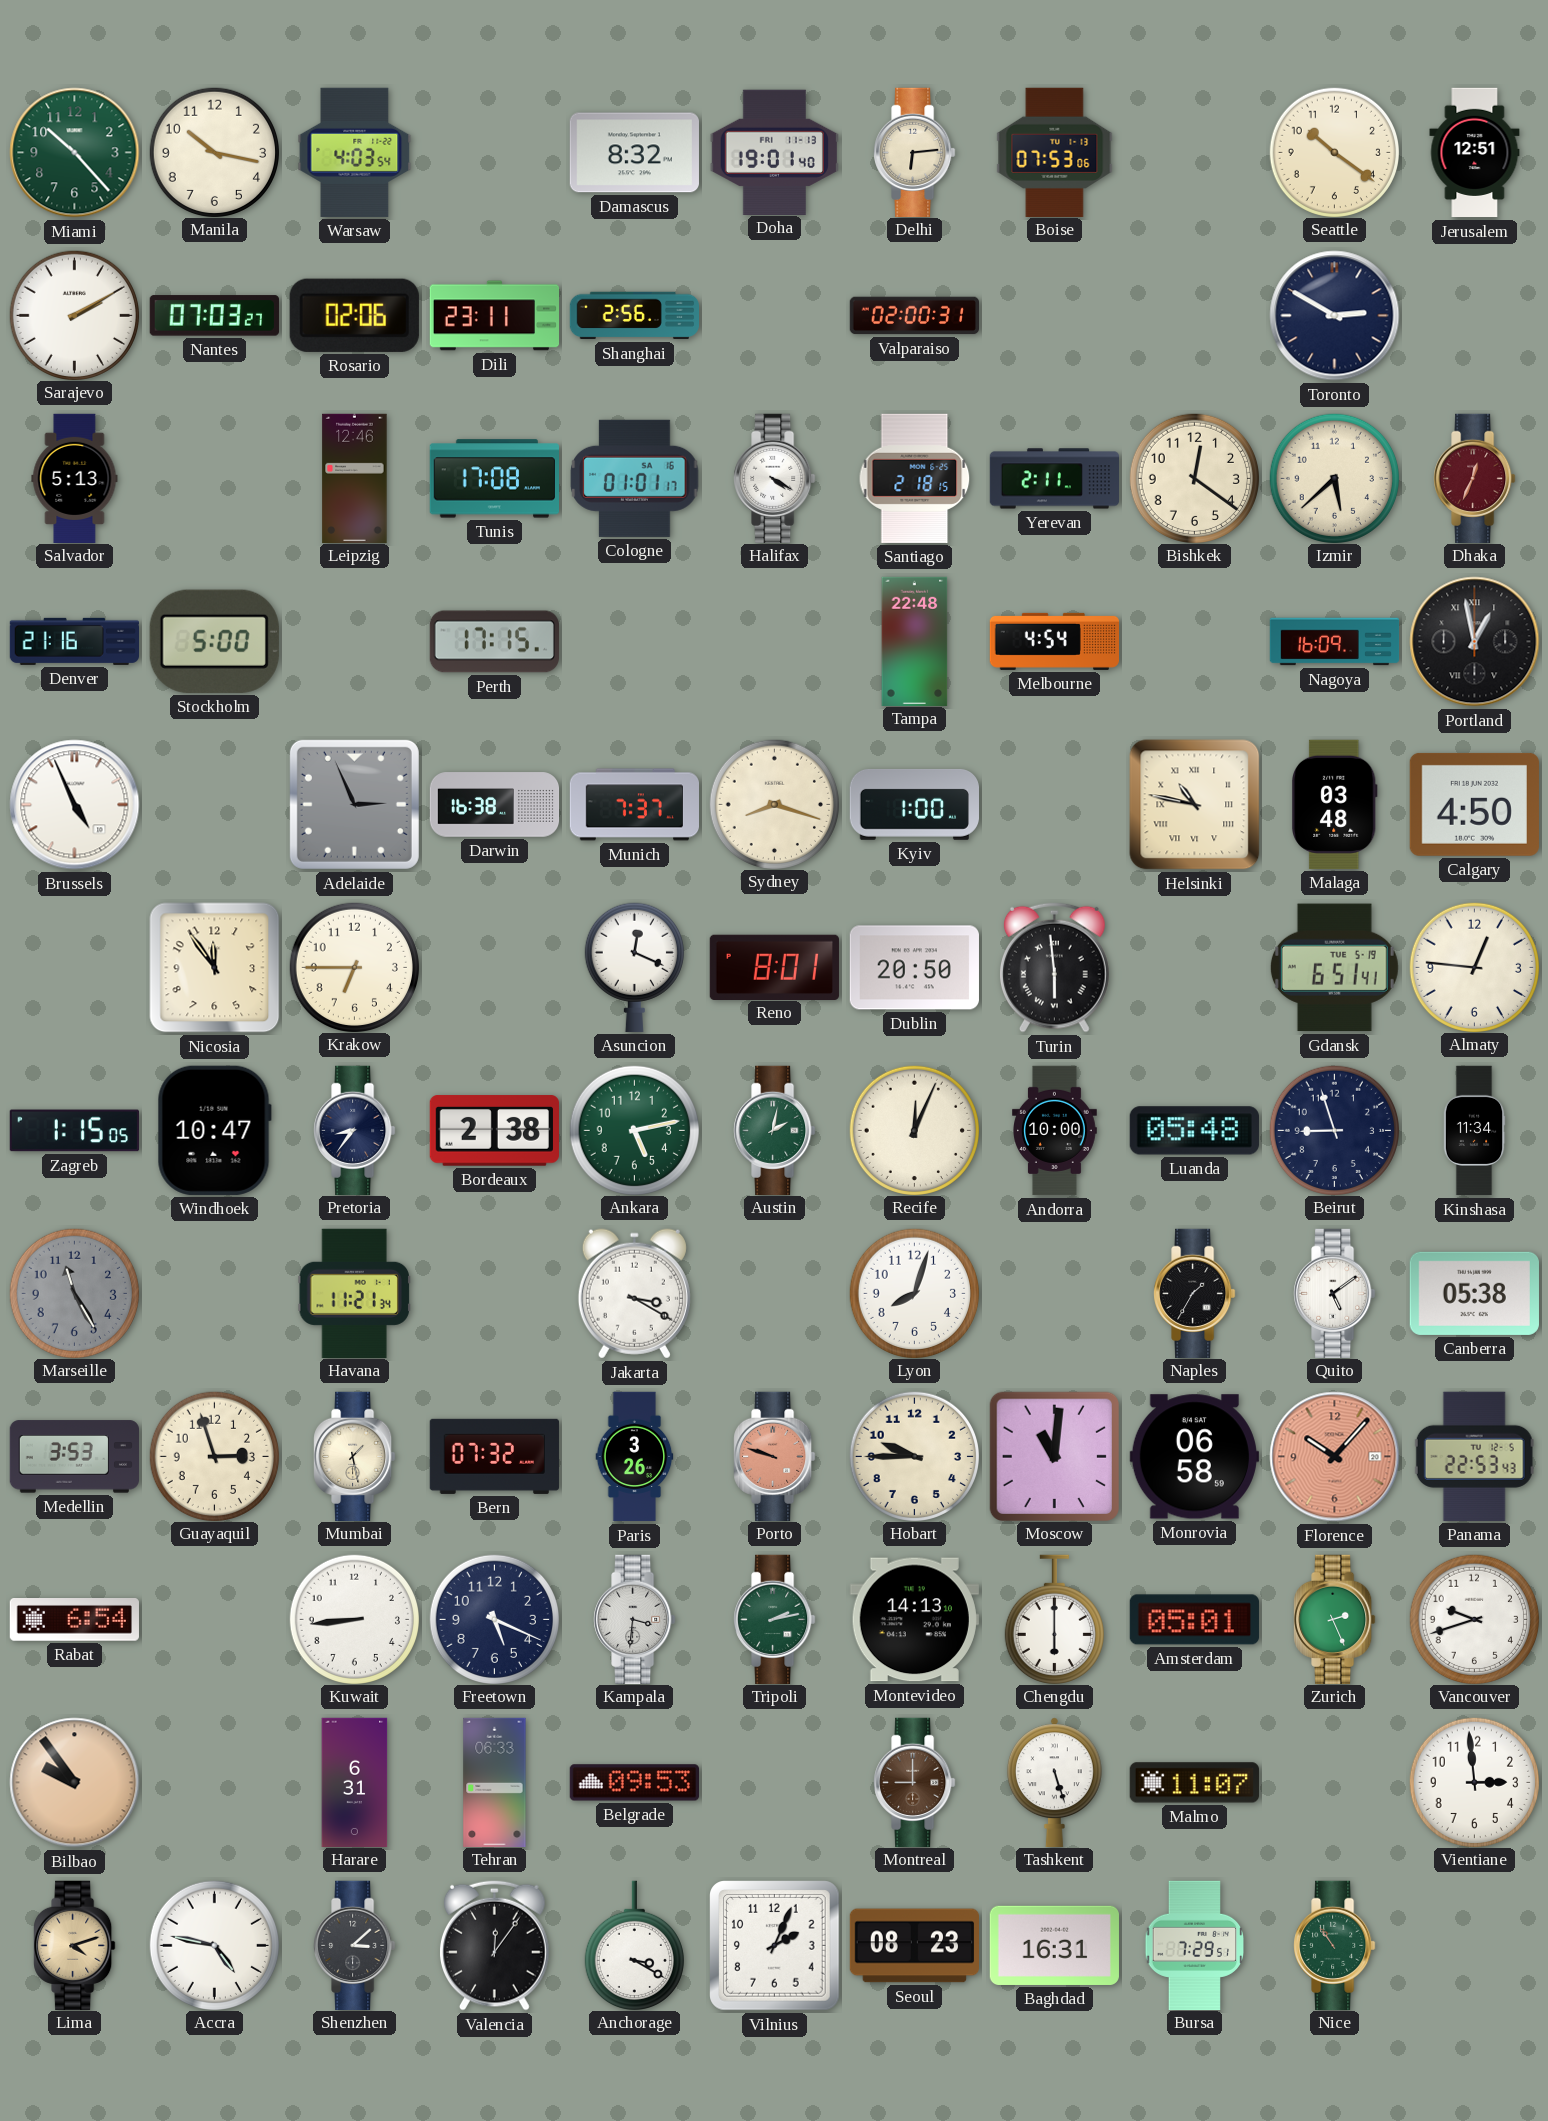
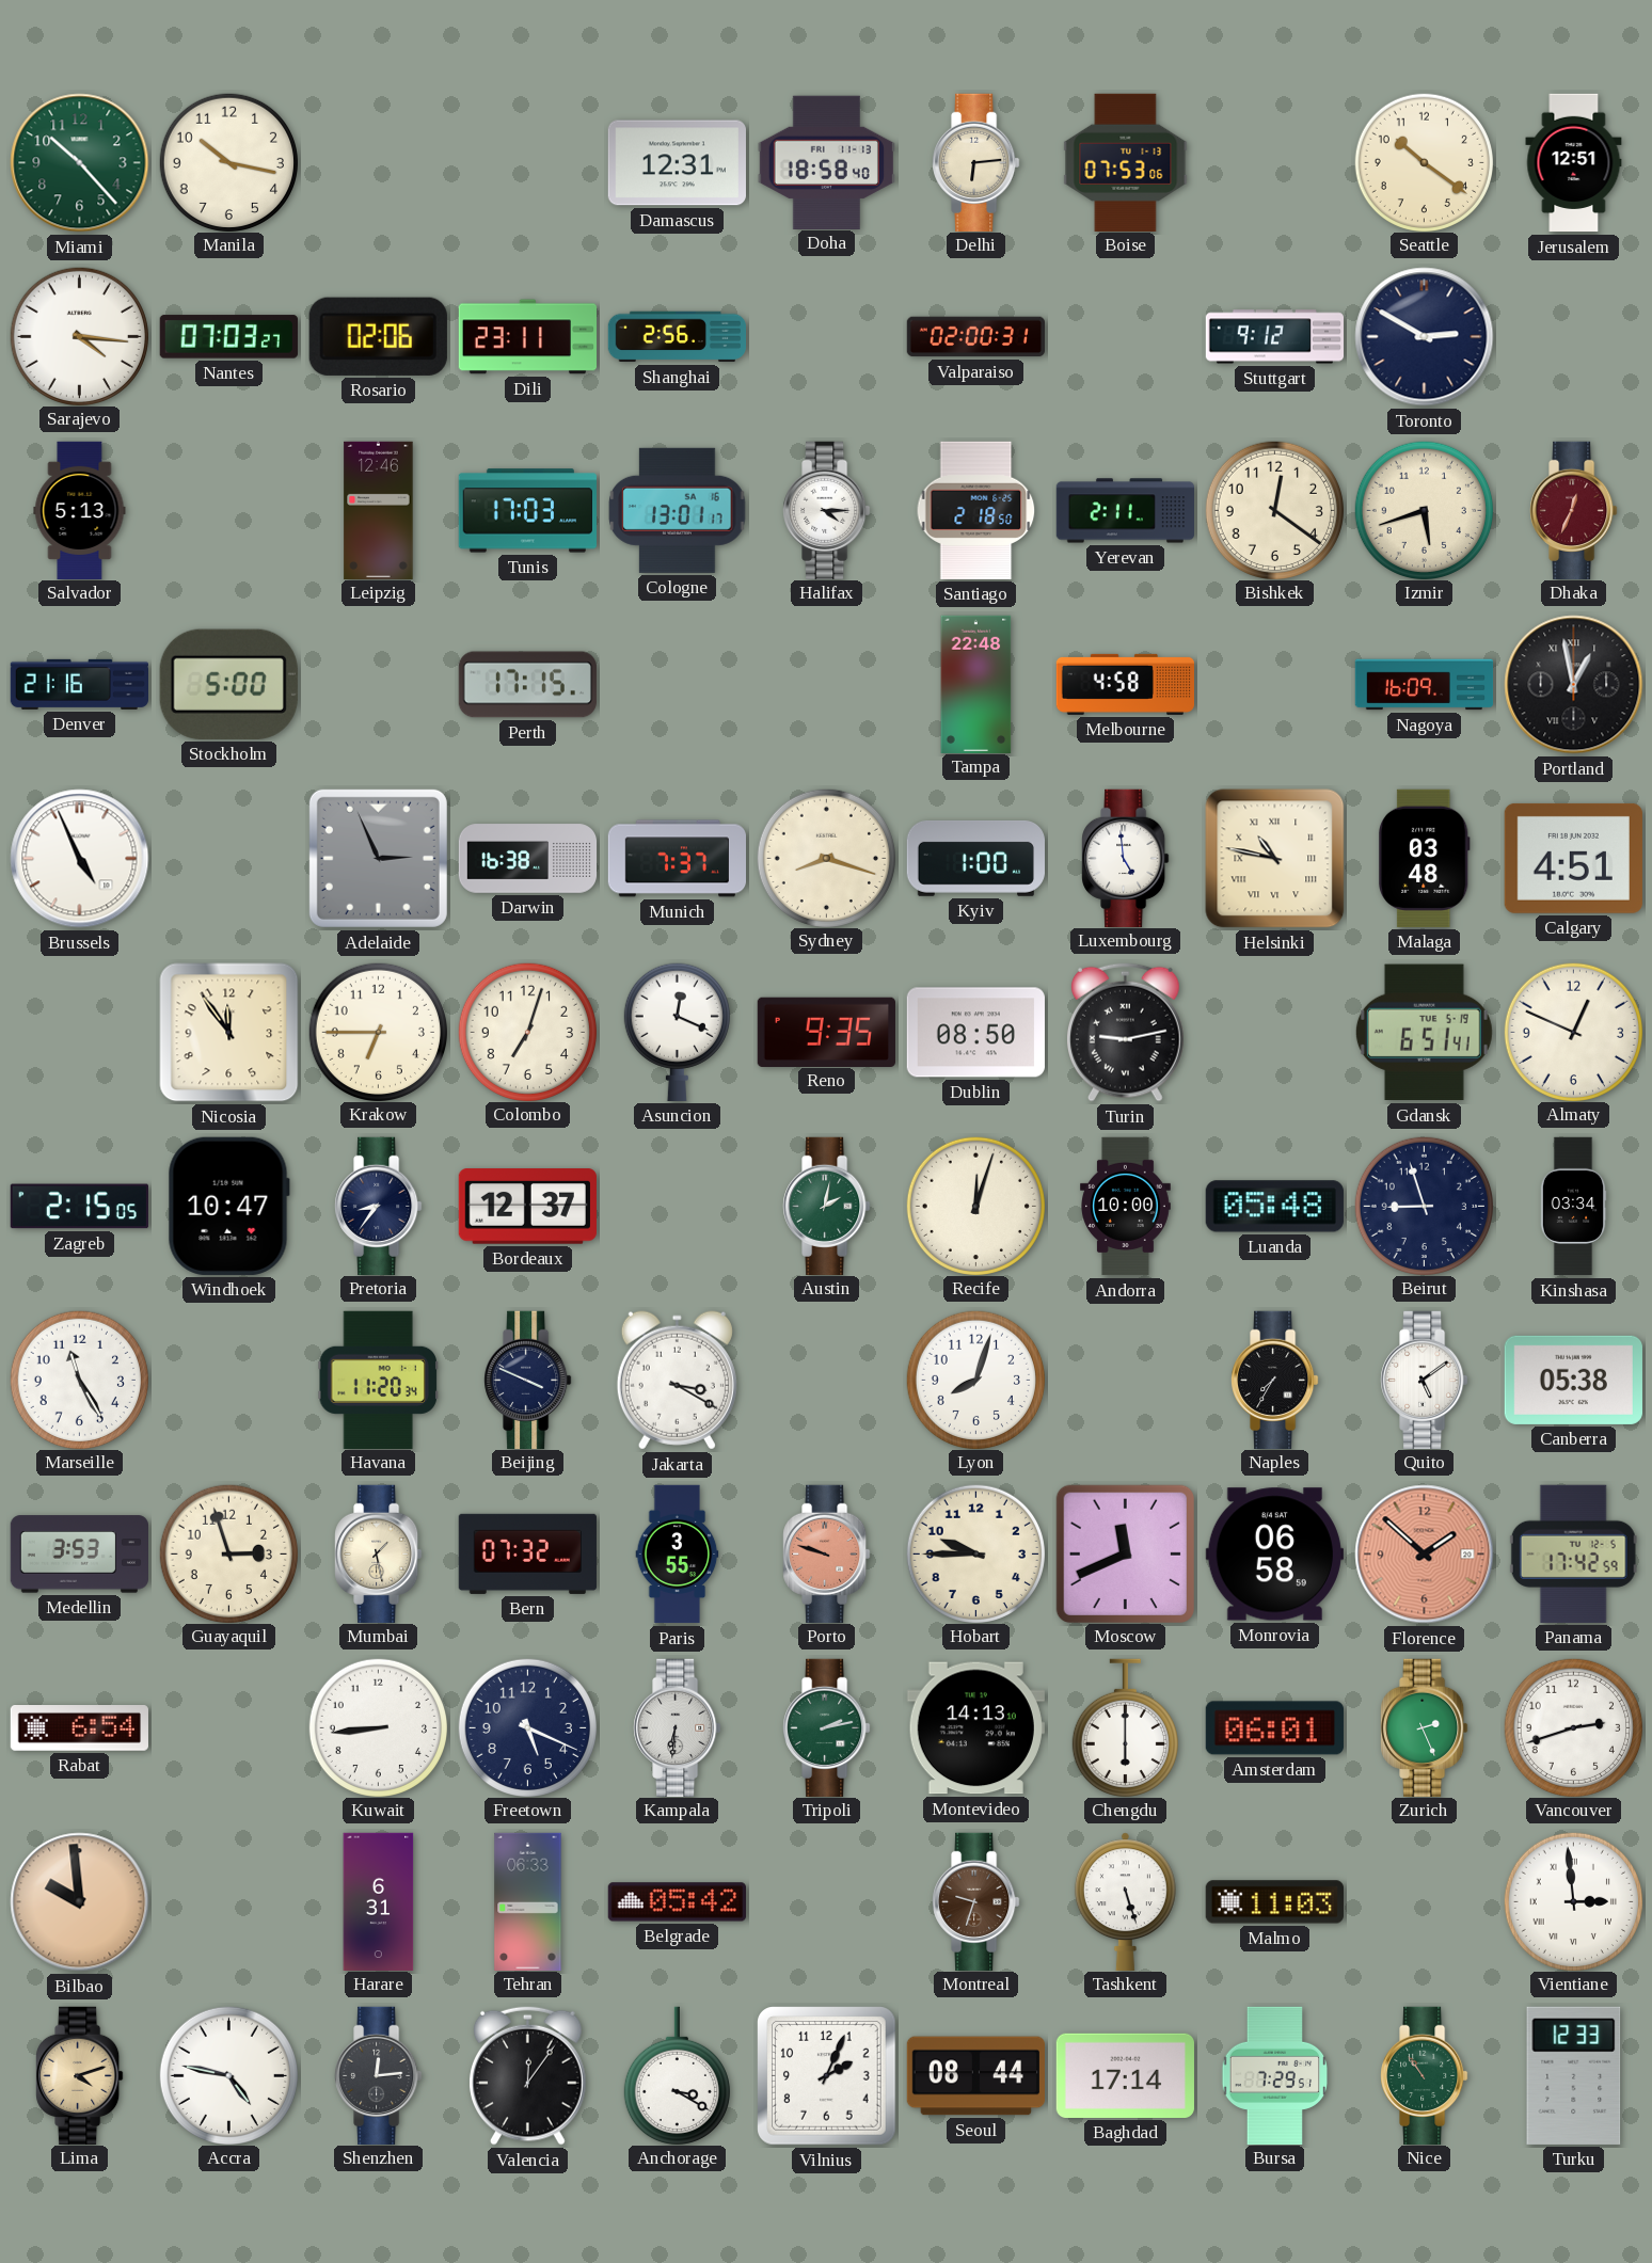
Warsaw: 4:03 -> none
Damascus: 8:32 -> 12:31
Doha: 19:01 -> 18:58
Sarajevo: 2:10 -> 4:16
Stuttgart: none -> 9:12
Tunis: 17:08 -> 17:03
Cologne: 01:01 -> 13:01
Halifax: 4:20 -> 4:15
Santiago: 2:18:15 -> 2:18:50
Izmir: 5:38 -> 5:42
Melbourne: 4:54 -> 4:58
Luxembourg: none -> 4:59
Calgary: 4:50 -> 4:51
Colombo: none -> 7:03
Reno: 8:01 -> 9:35
Dublin: 20:50 -> 08:50
Turin: 5:59 -> 9:13
Almaty: 12:46 -> 12:49
Zagreb: 1:15 -> 2:15
Bordeaux: 2:38 -> 12:37
Ankara: 5:13 -> none
Recife: 12:04 -> 12:03
Kinshasa: 11:34 -> 03:34
Marseille dial: grey -> white
Havana: 11:21 -> 11:20
Beijing: none -> 3:49
Naples: 1:35 -> 7:35
Paris: 3:26 -> 3:55
Moscow: 11:01 -> 11:41
Florence: 10:07 -> 1:52
Panama: 22:53 -> 17:42
Kampala: 3:31 -> 6:31
Amsterdam: 05:01 -> 06:01
Vancouver: 9:42 -> 2:42
Bilbao: 9:54 -> 9:59
Belgrade: 09:53 -> 05:42
Montreal: 9:00 -> 9:33
Malmo: 11:07 -> 11:03
Vientiane numerals: Arabic -> Roman
Shenzhen: 3:08 -> 12:14
Seoul: 08:23 -> 08:44
Baghdad: 16:31 -> 17:14
Turku: none -> 12:33
